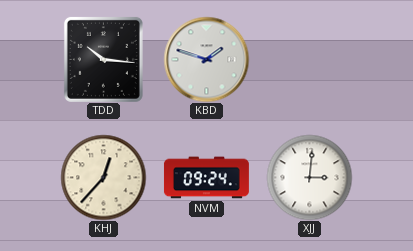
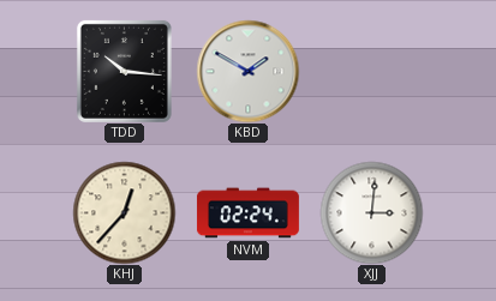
KBD: 1:48 -> 1:50
NVM: 09:24 -> 02:24
